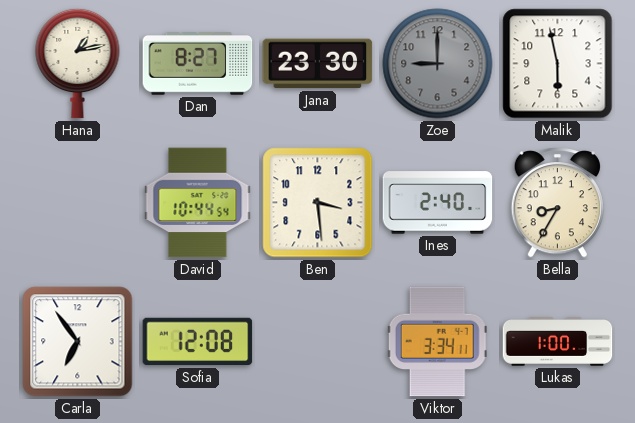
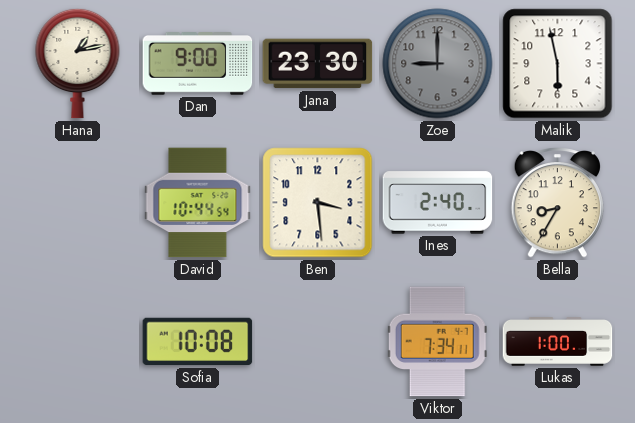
Dan: 8:27 -> 9:00
Carla: 6:54 -> none
Sofia: 12:08 -> 10:08
Viktor: 3:34 -> 7:34
